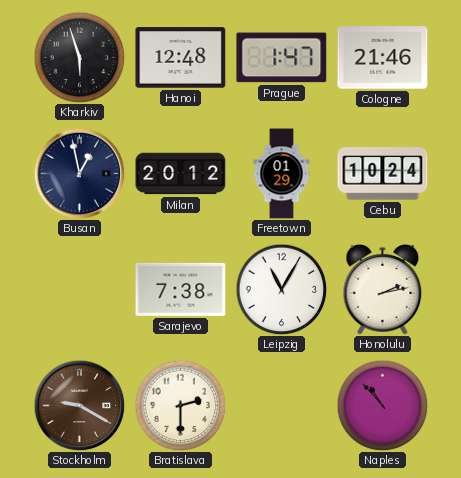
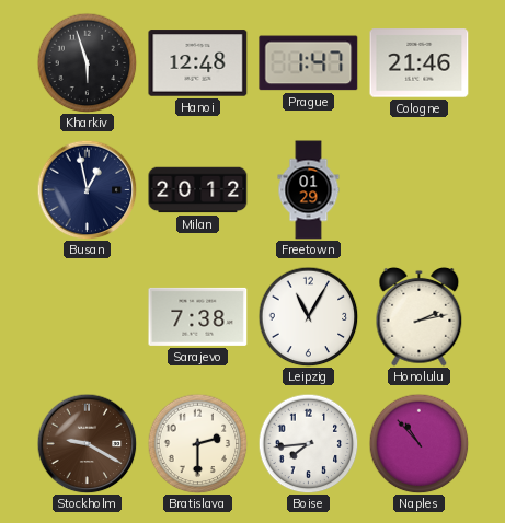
Cebu: 10:24 -> none
Boise: none -> 7:44
